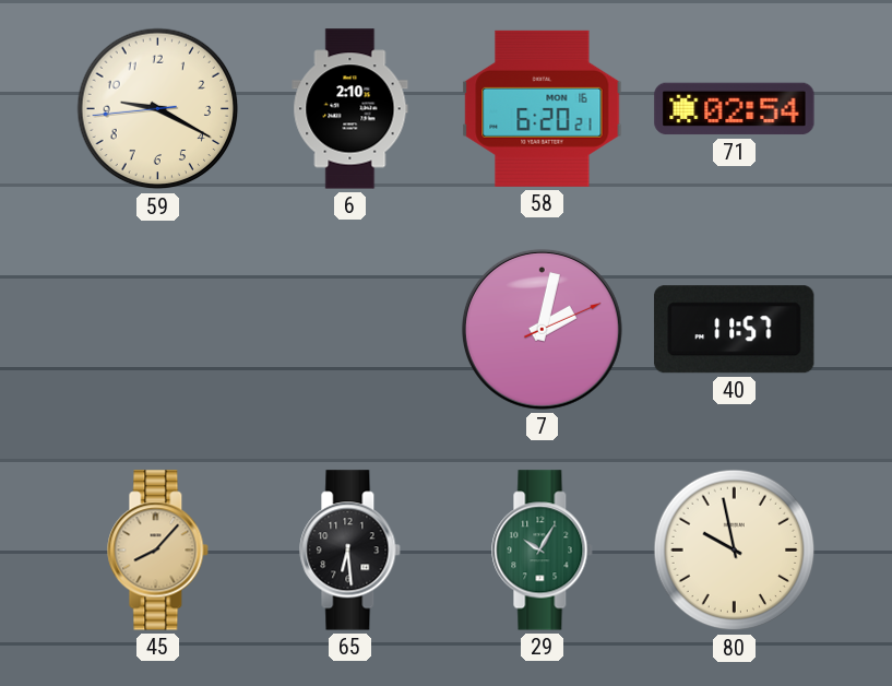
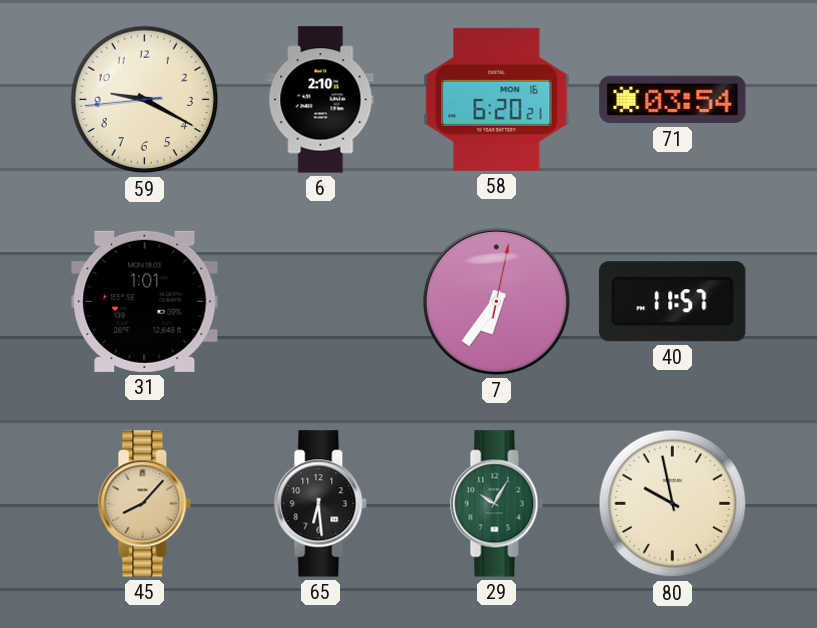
71: 02:54 -> 03:54
31: none -> 1:01
7: 2:02 -> 6:36
